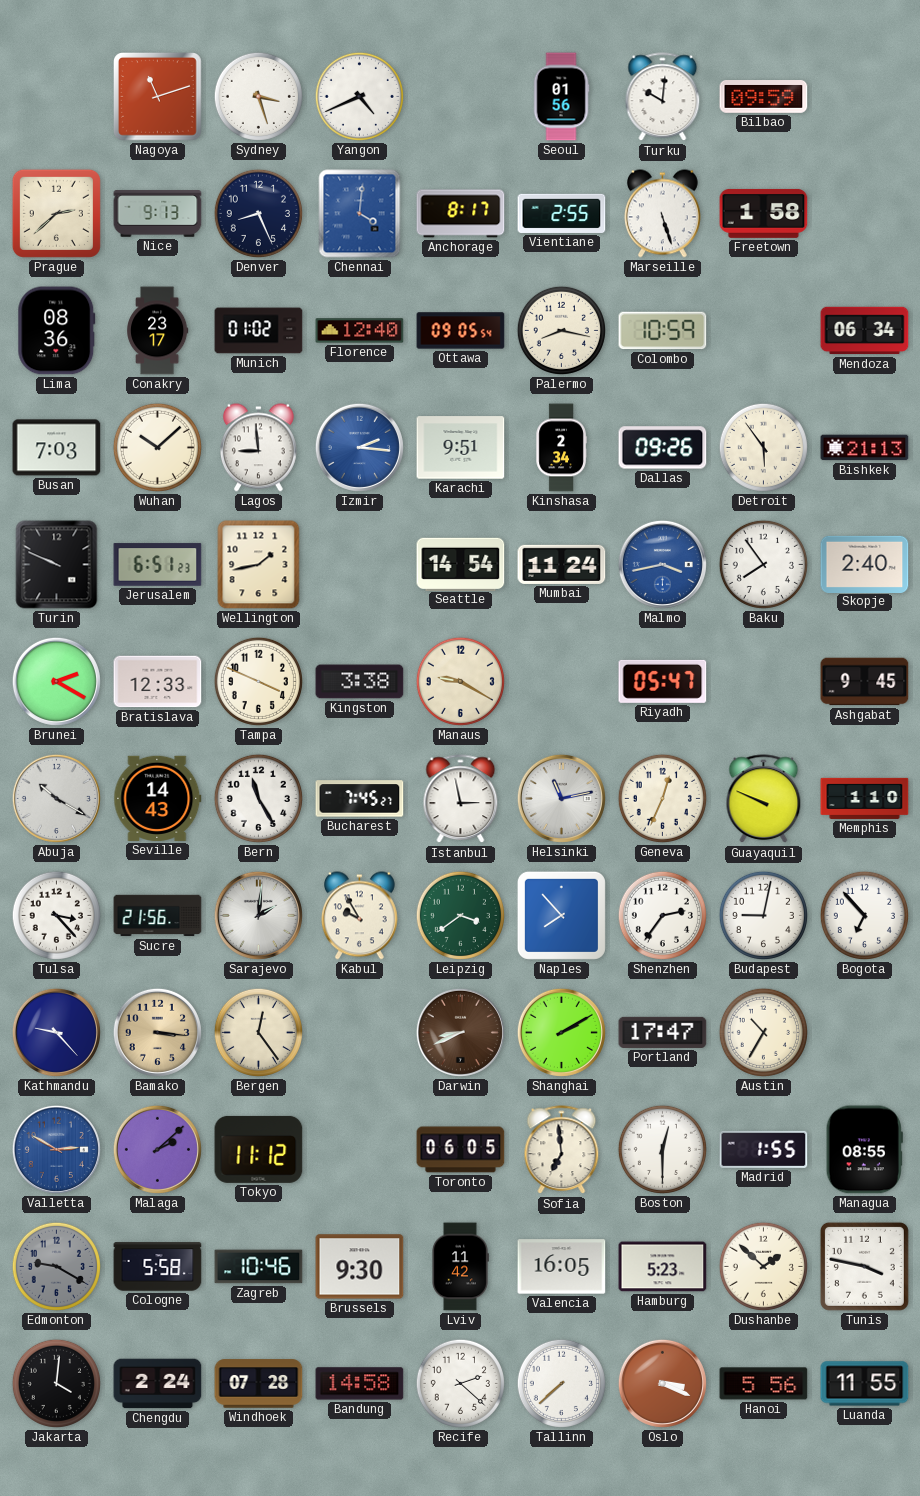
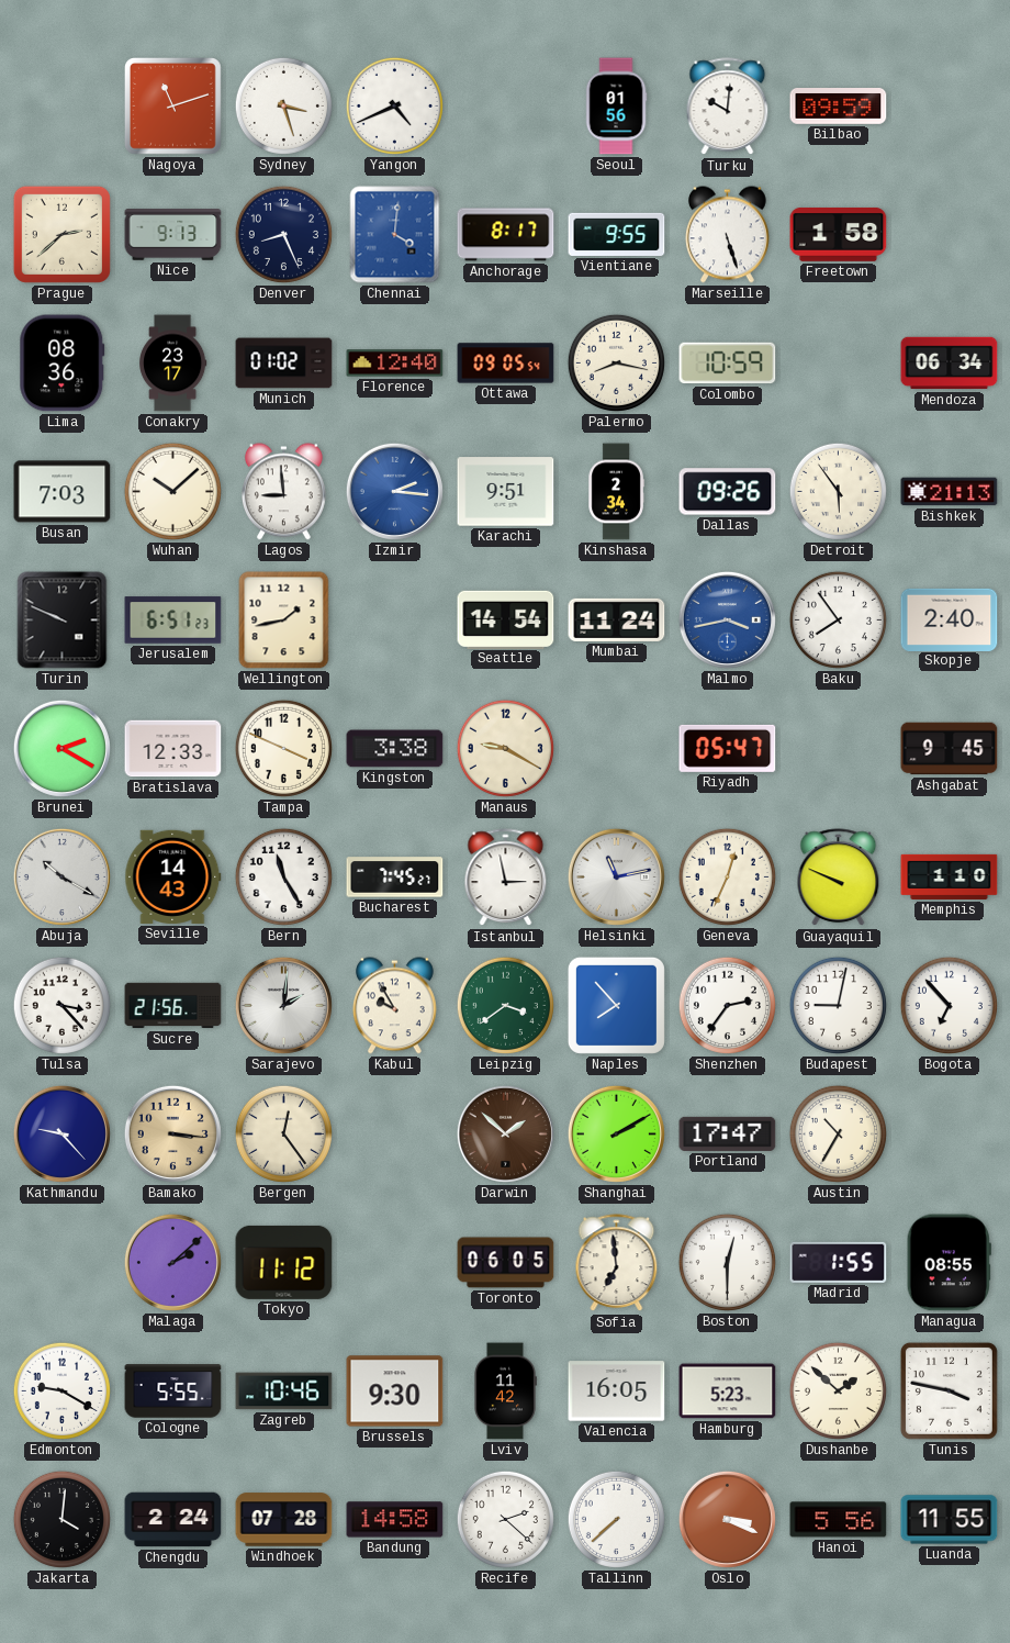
Vientiane: 2:55 -> 9:55
Darwin: 8:41 -> 1:52
Valletta: 2:50 -> none
Edmonton dial: grey -> white
Cologne: 5:58 -> 5:55
